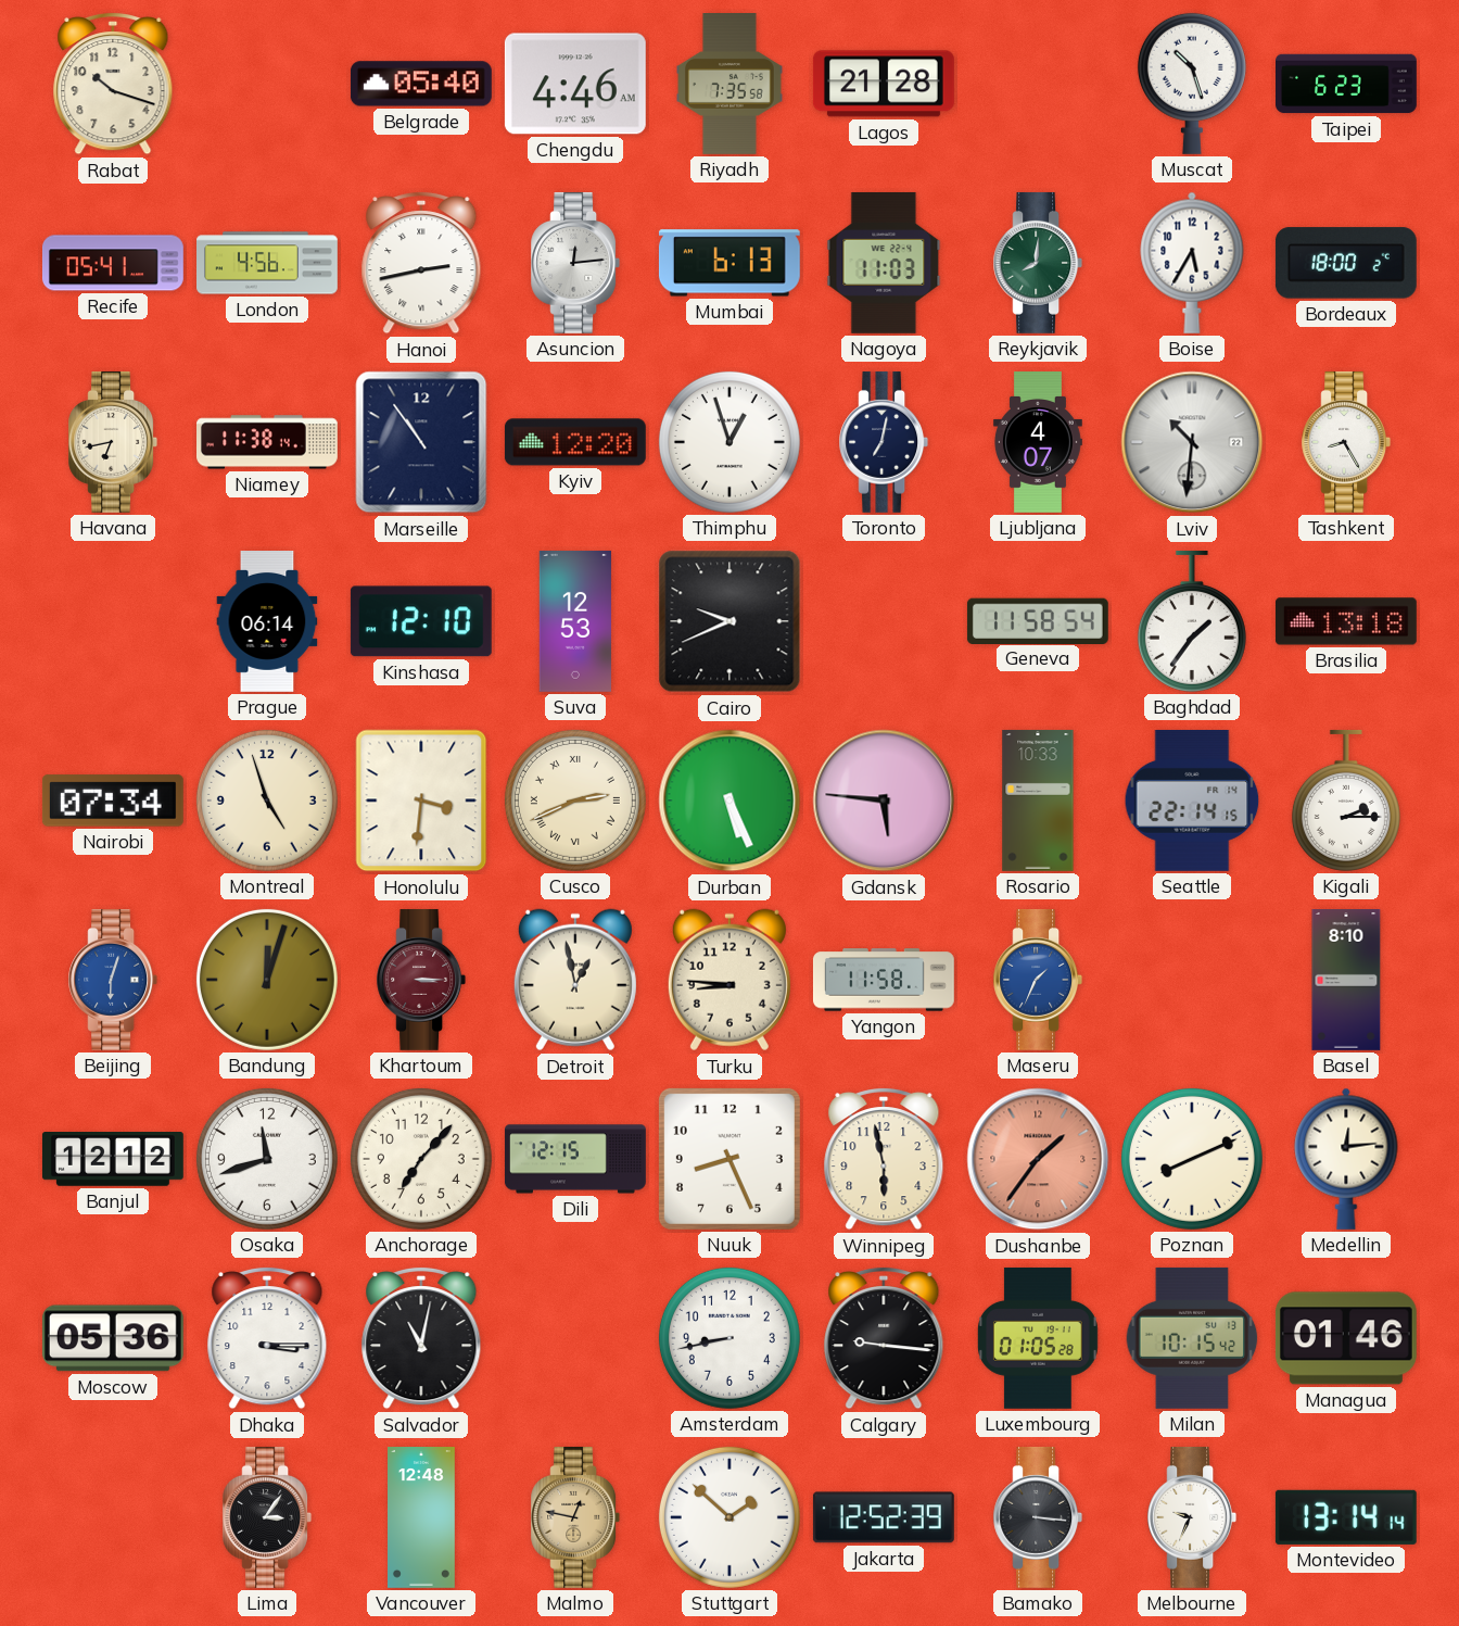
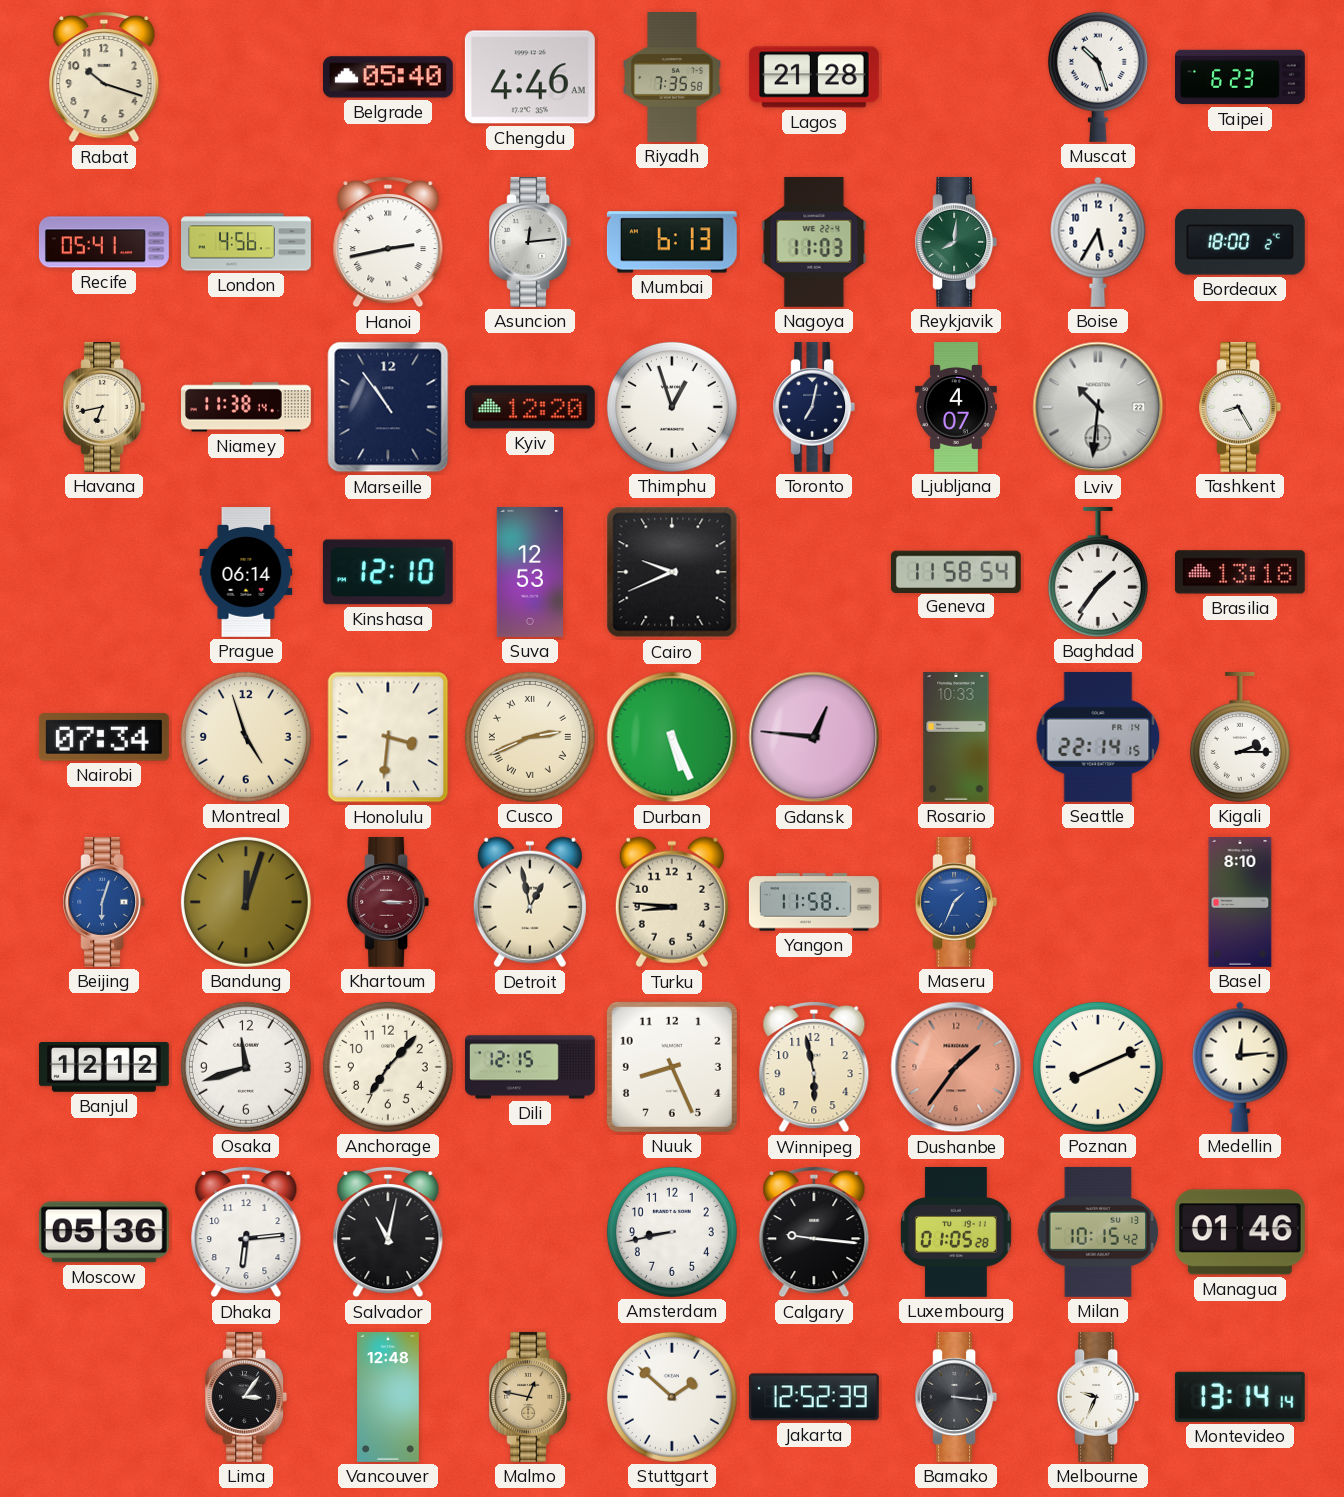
Gdansk: 5:46 -> 12:46
Dhaka: 3:15 -> 6:14
